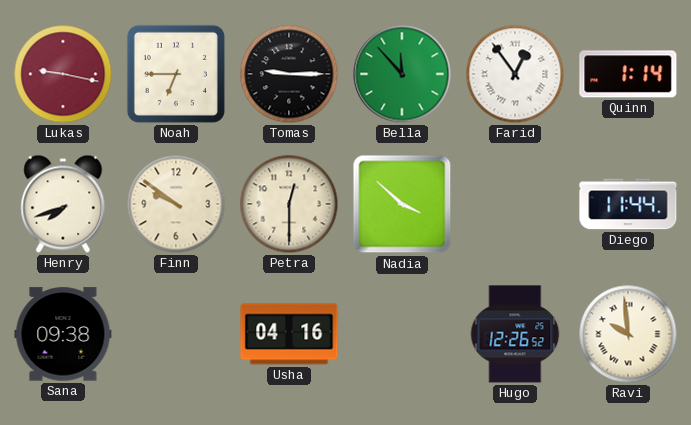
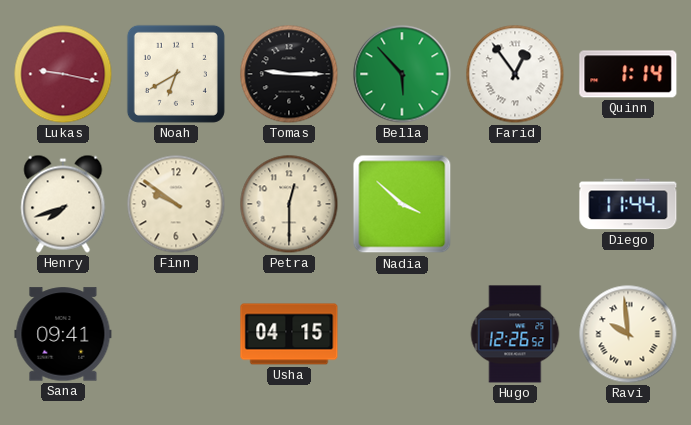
Noah: 6:45 -> 6:40
Bella: 11:53 -> 5:53
Sana: 09:38 -> 09:41
Usha: 04:16 -> 04:15
